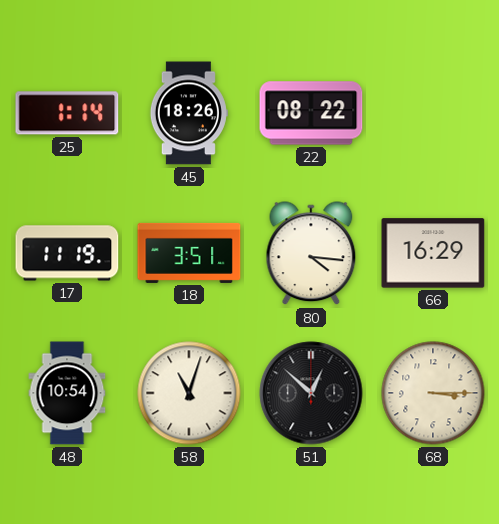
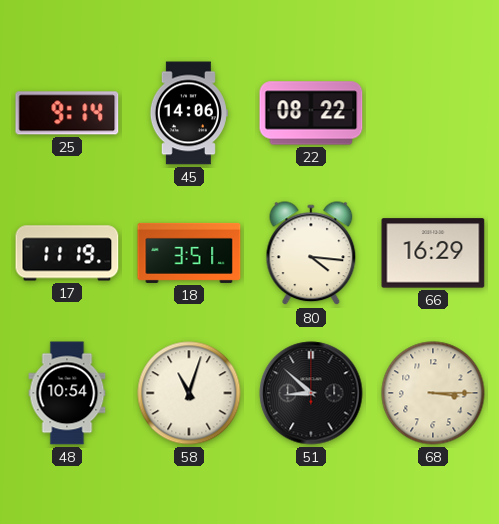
25: 1:14 -> 9:14
45: 18:26 -> 14:06
51: 12:52 -> 8:52
